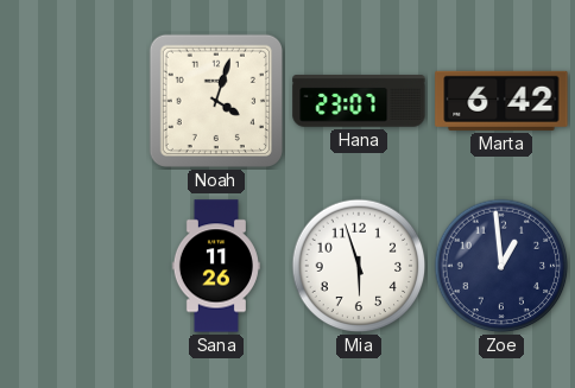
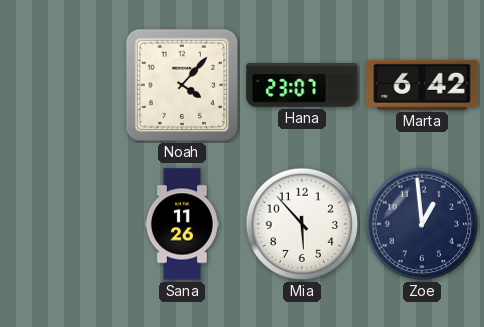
Noah: 4:03 -> 4:07
Mia: 5:57 -> 5:53
